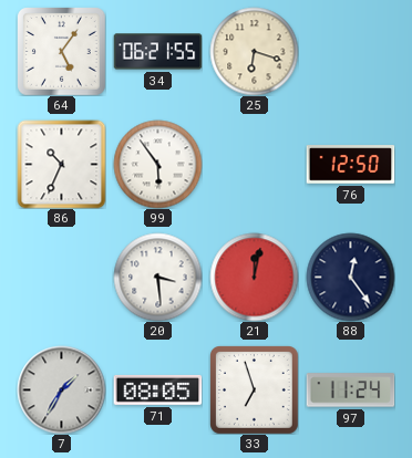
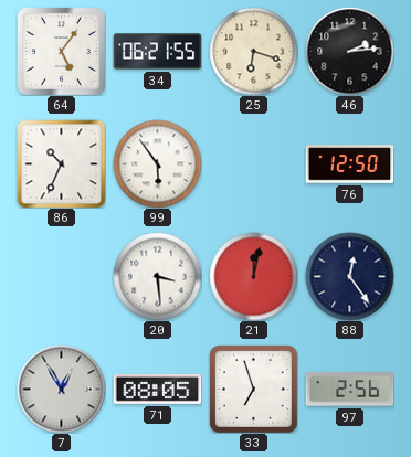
46: none -> 2:14
7: 1:35 -> 12:55
97: 11:24 -> 2:56
